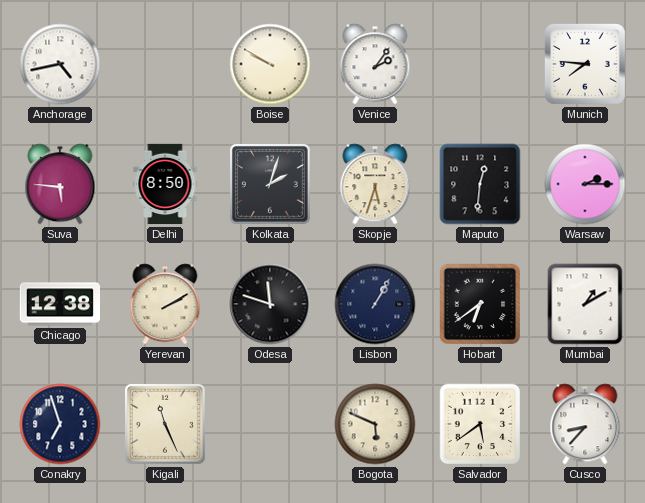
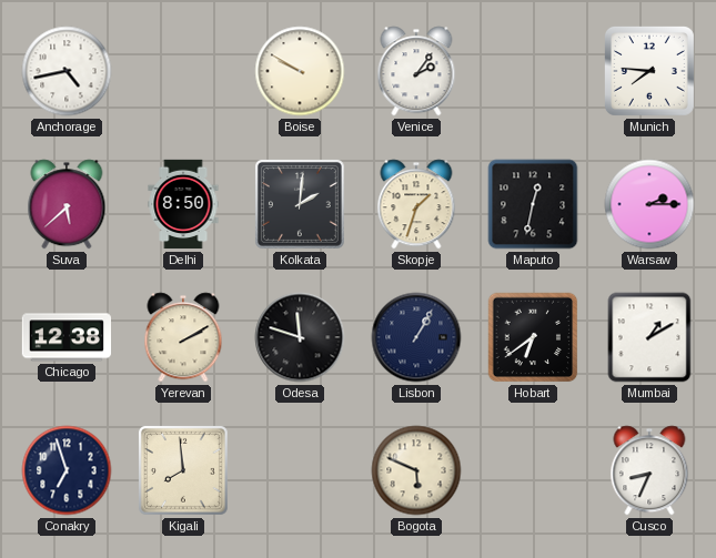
Suva: 5:46 -> 5:38
Kolkata: 2:03 -> 2:01
Skopje: 5:33 -> 1:33
Maputo: 12:31 -> 12:32
Kigali: 11:26 -> 7:59
Salvador: 5:39 -> none
Cusco: 8:37 -> 8:34
